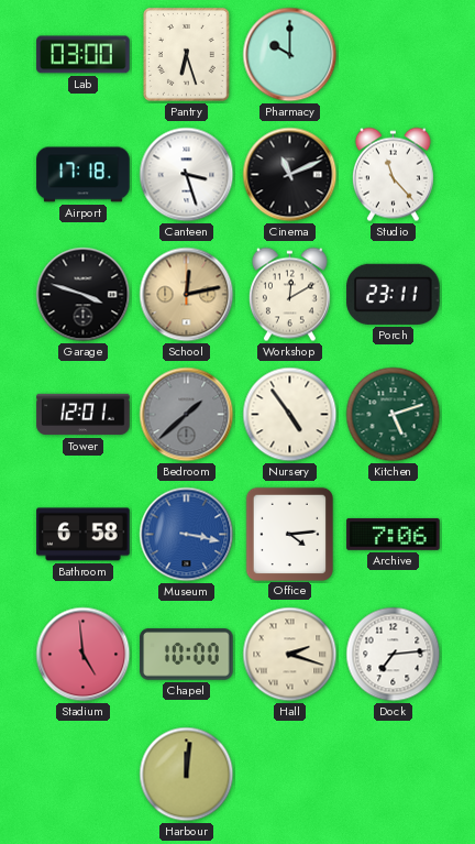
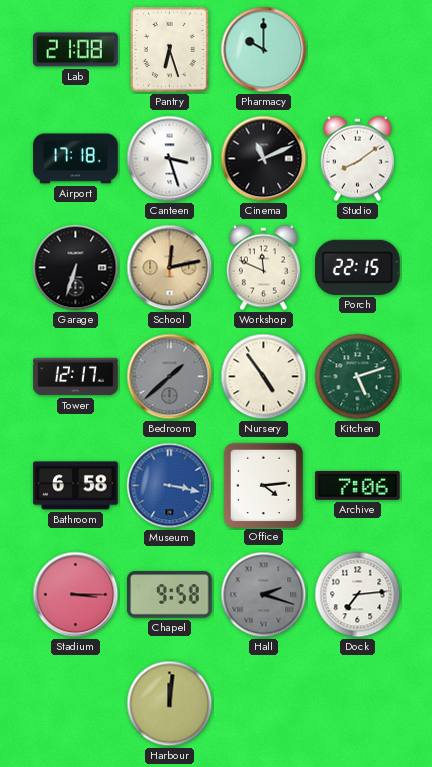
Lab: 03:00 -> 21:08
Studio: 11:23 -> 8:09
Garage: 3:48 -> 6:33
Workshop: 12:10 -> 11:49
Porch: 23:11 -> 22:15
Tower: 12:01 -> 12:17
Stadium: 4:59 -> 3:15
Chapel: 10:00 -> 9:58
Hall dial: cream -> grey
